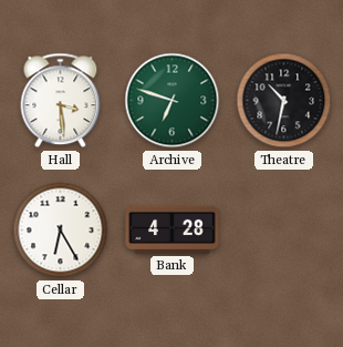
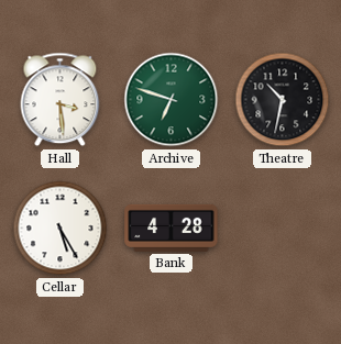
Cellar: 6:25 -> 5:25
